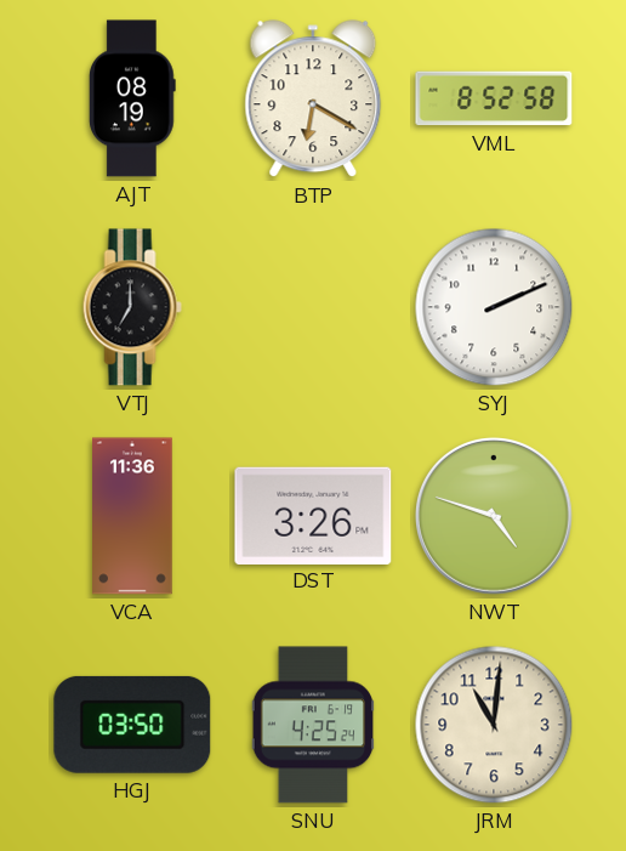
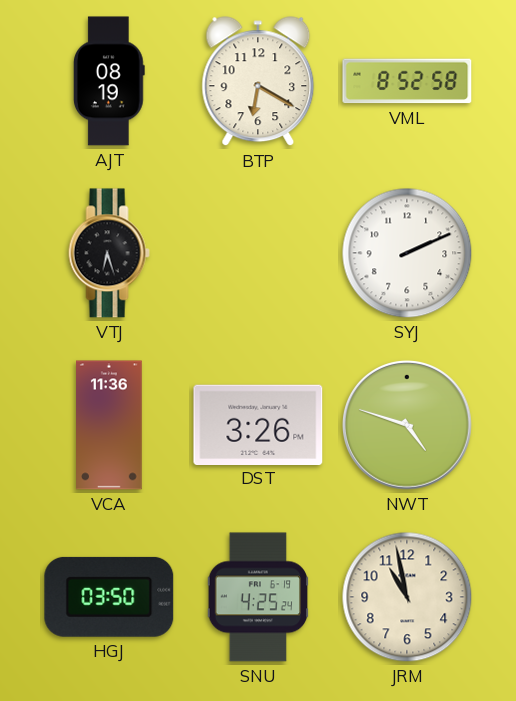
VTJ: 7:00 -> 6:27
JRM: 11:01 -> 10:58
